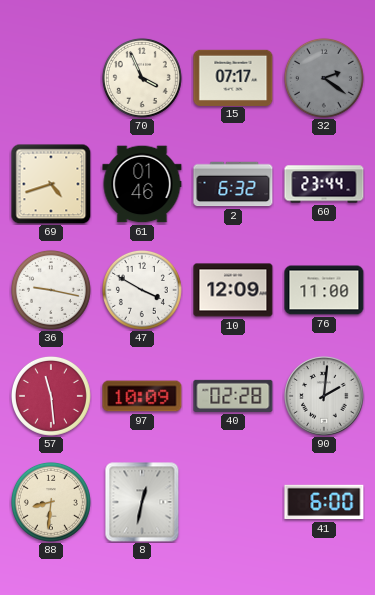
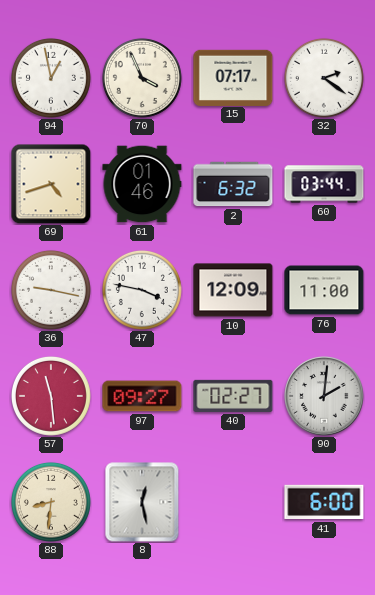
94: none -> 12:58
32 dial: grey -> white
60: 23:44 -> 03:44
47: 3:50 -> 3:47
97: 10:09 -> 09:27
40: 02:28 -> 02:27
8: 12:32 -> 12:28
